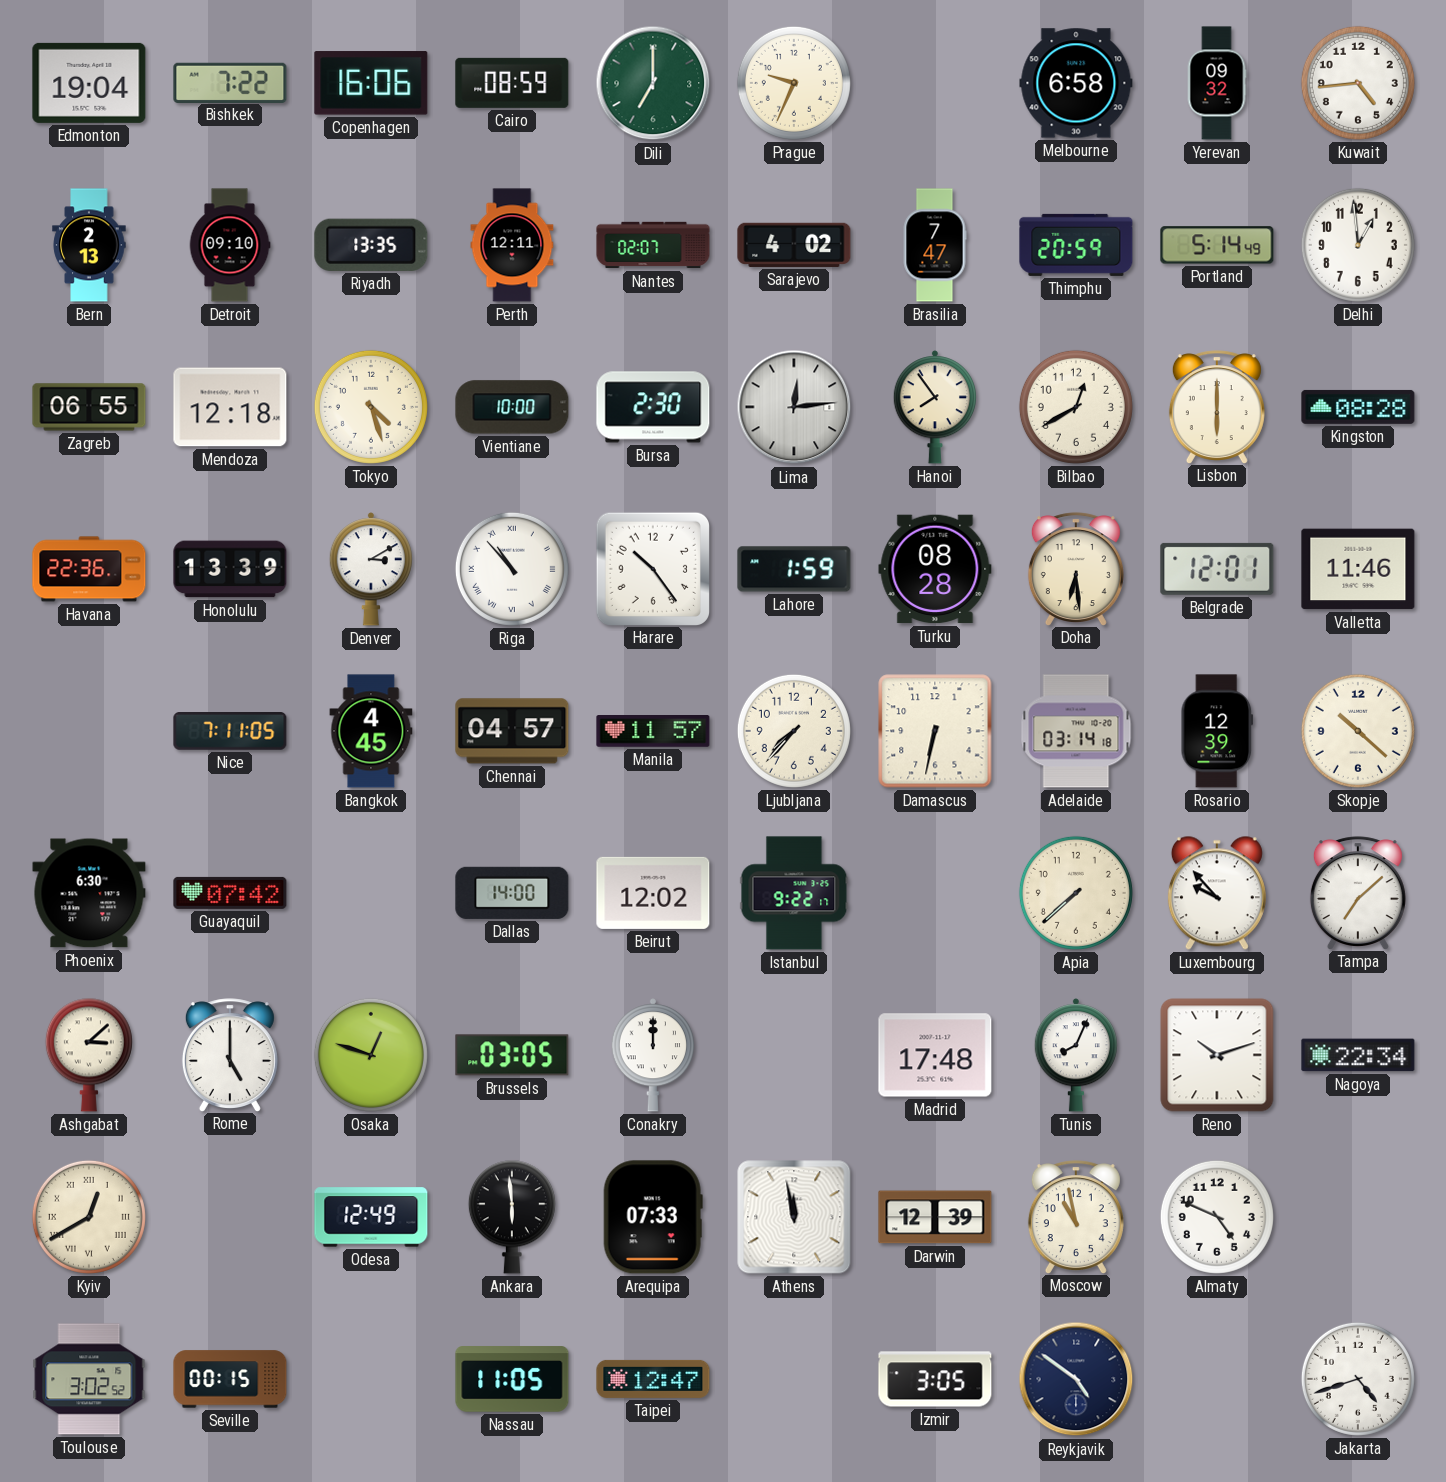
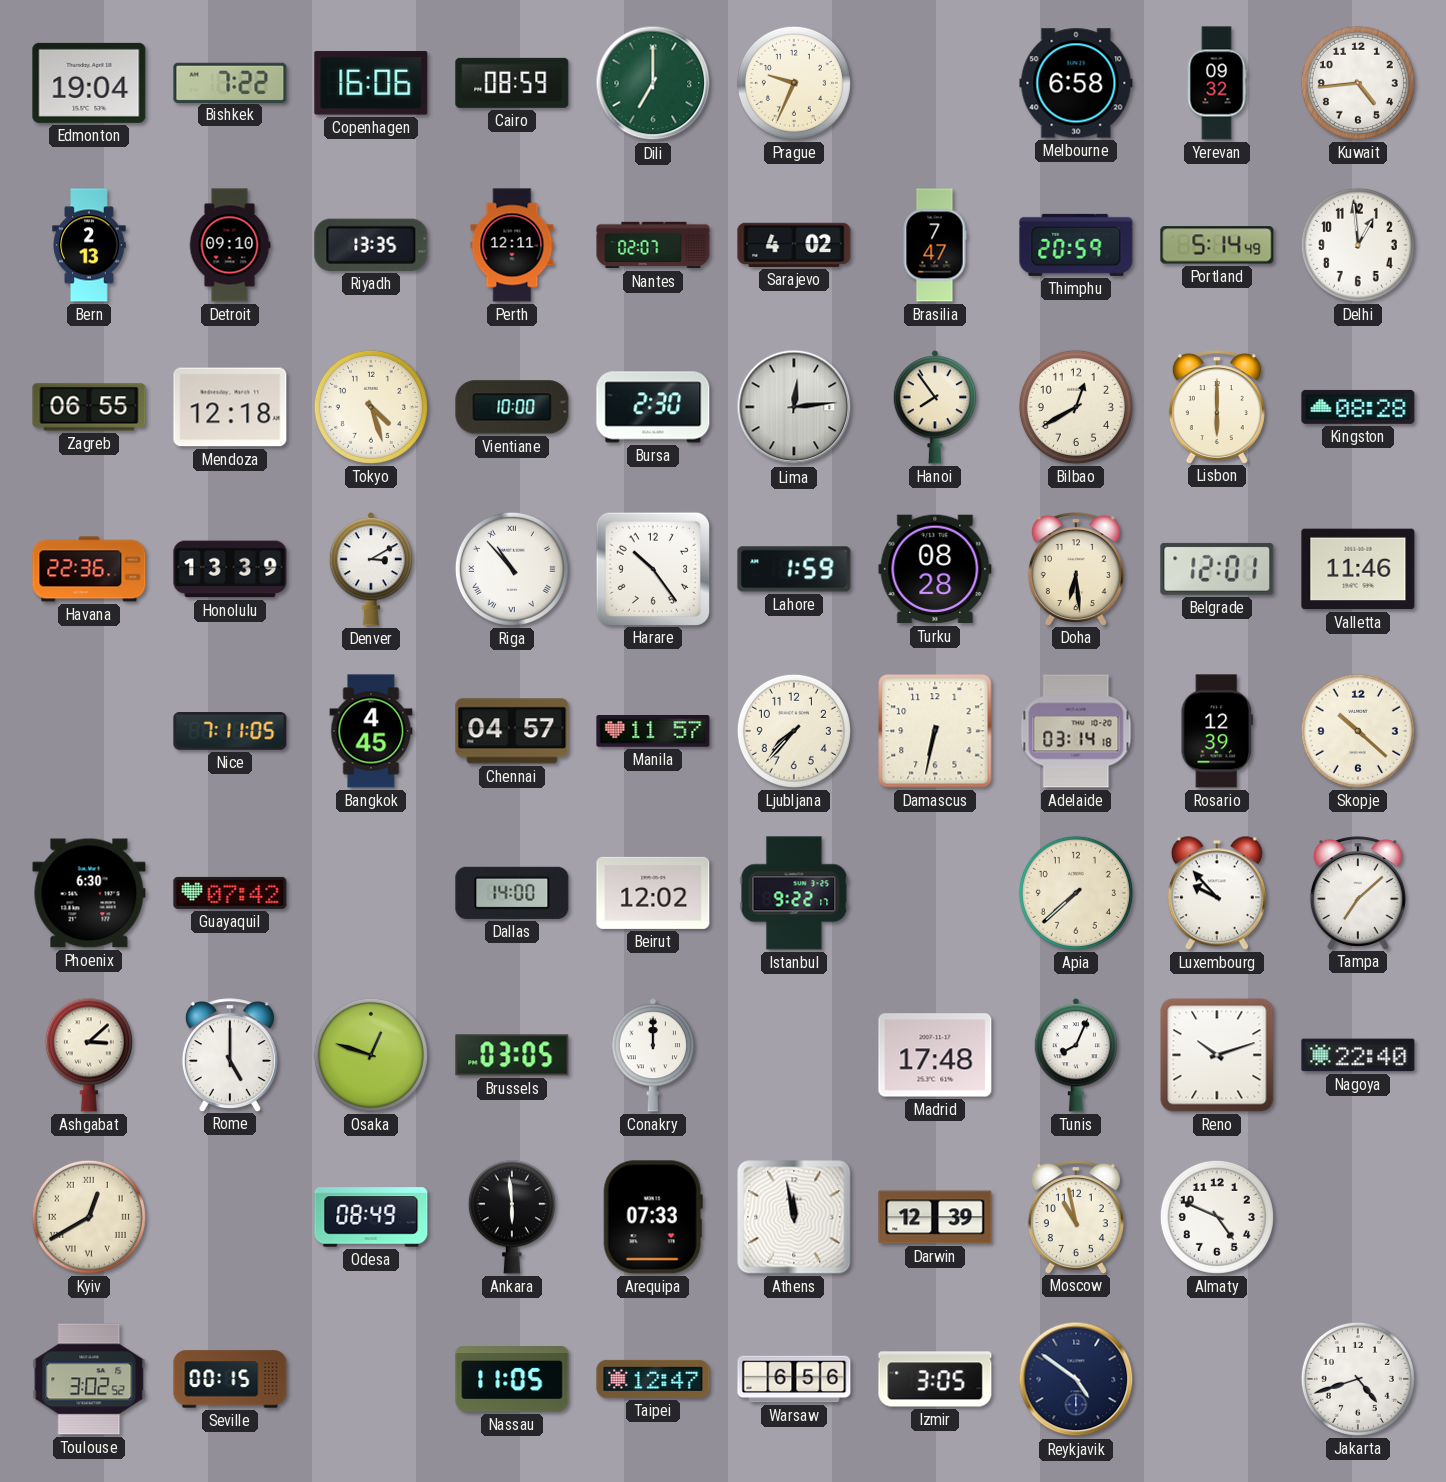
Nagoya: 22:34 -> 22:40
Odesa: 12:49 -> 08:49
Warsaw: none -> 6:56
